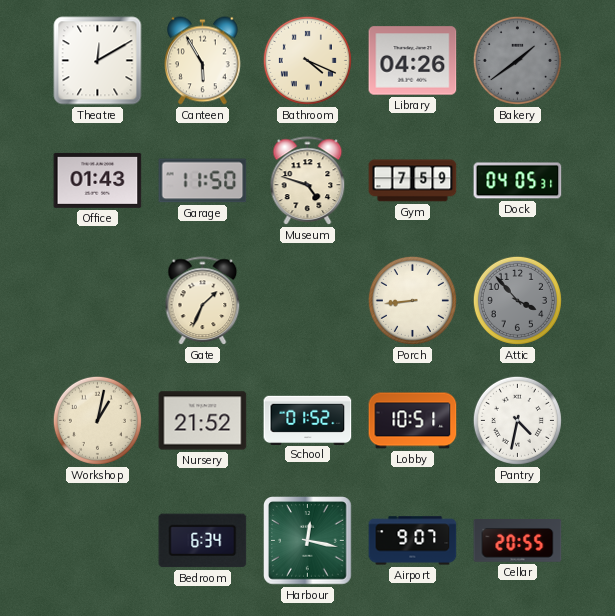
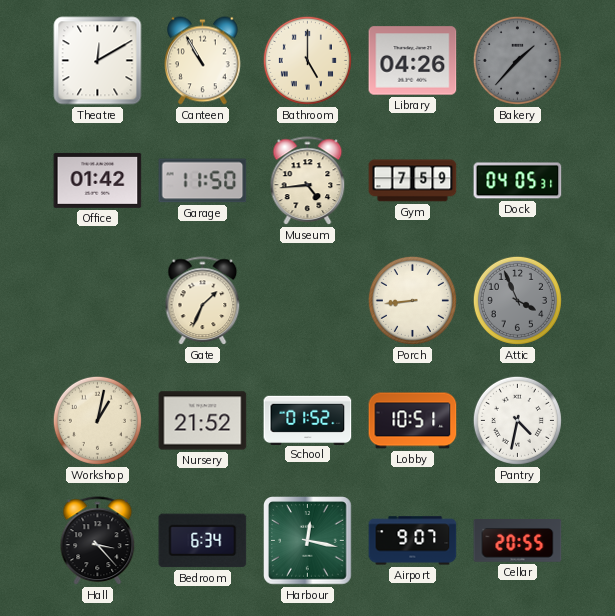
Canteen: 5:55 -> 10:55
Bathroom: 4:19 -> 5:00
Bakery: 1:39 -> 1:37
Office: 01:43 -> 01:42
Museum: 4:48 -> 4:44
Attic: 3:53 -> 3:56
Hall: none -> 3:23
